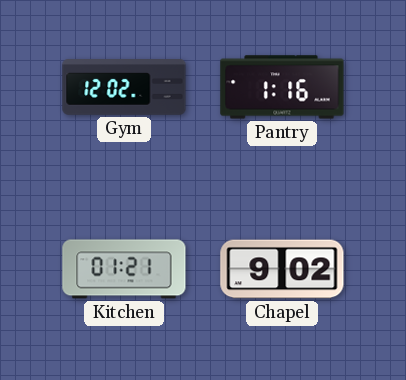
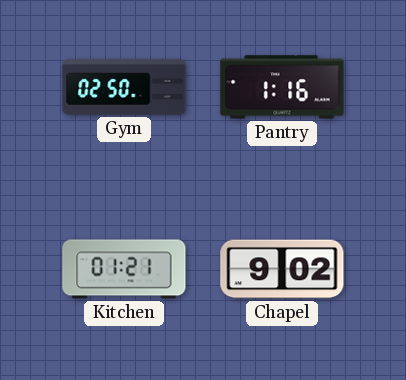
Gym: 12:02 -> 02:50
